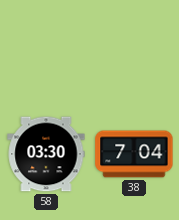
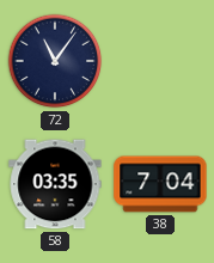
72: none -> 11:06
58: 03:30 -> 03:35
